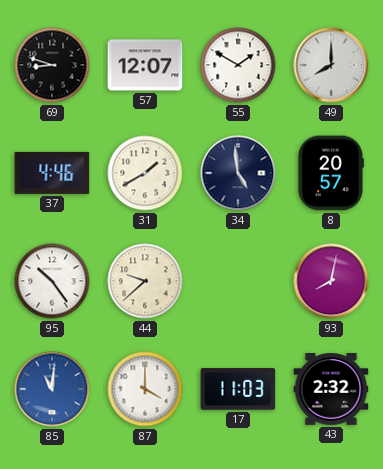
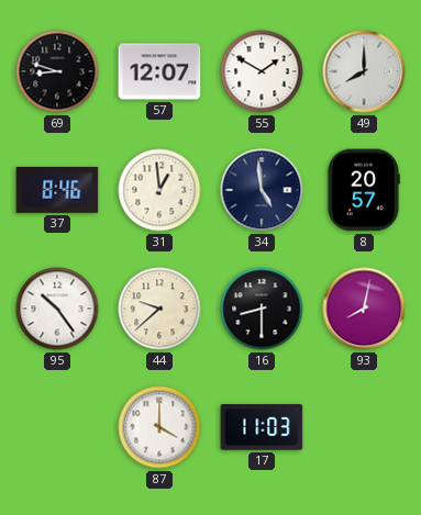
37: 4:46 -> 8:46
31: 1:40 -> 12:59
16: none -> 8:30
85: 11:01 -> none
43: 2:32 -> none
